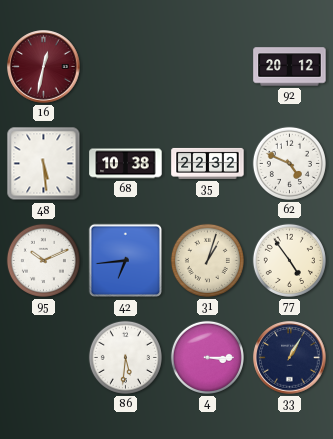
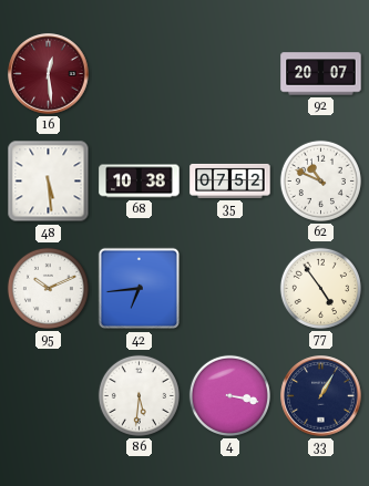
16: 12:32 -> 12:29
92: 20:12 -> 20:07
35: 22:32 -> 07:52
62: 4:49 -> 10:49
31: 1:03 -> none
4: 3:15 -> 3:17
